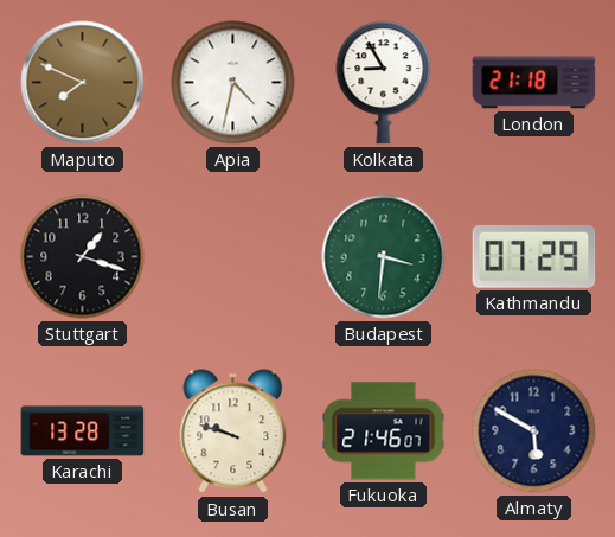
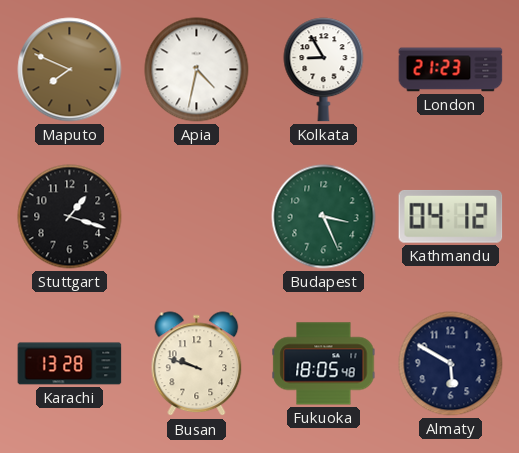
London: 21:18 -> 21:23
Budapest: 3:31 -> 3:26
Kathmandu: 07:29 -> 04:12
Fukuoka: 21:46 -> 18:05
